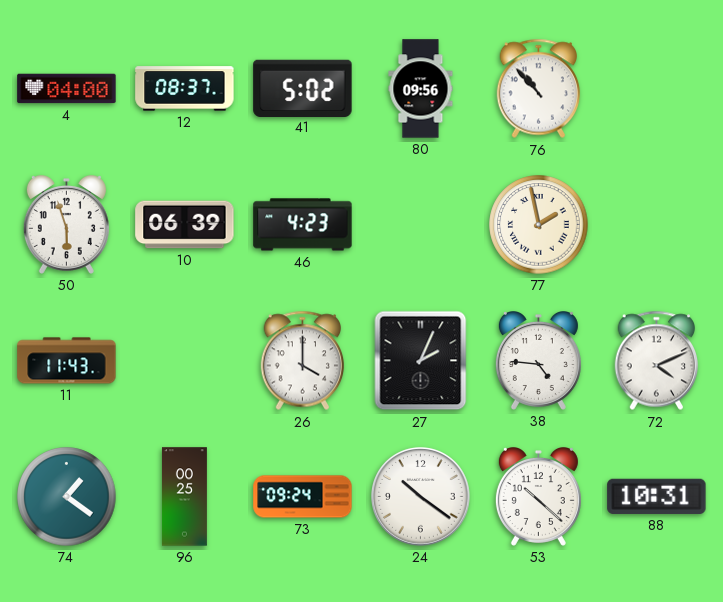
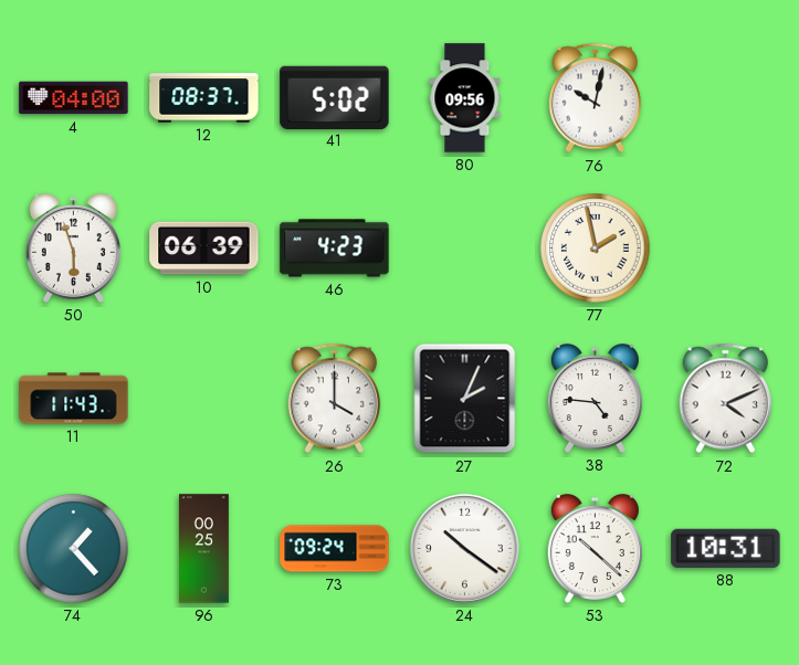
76: 10:53 -> 10:02
74: 1:21 -> 1:23
